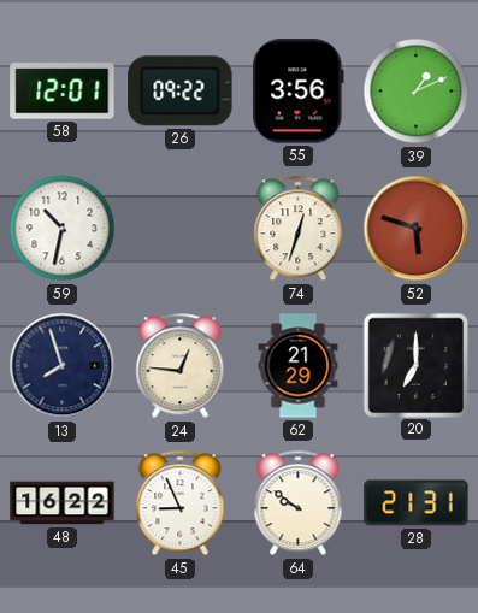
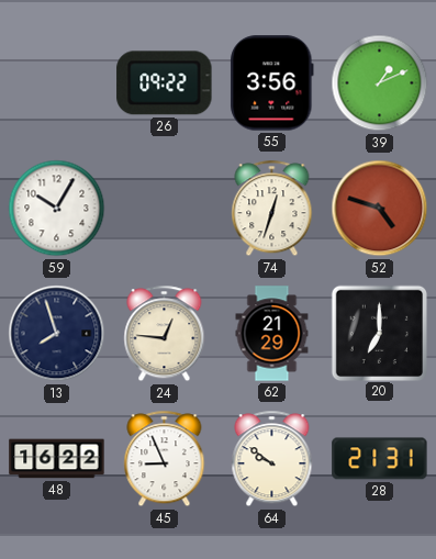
58: 12:01 -> none
59: 10:32 -> 10:05
52: 5:48 -> 4:48
